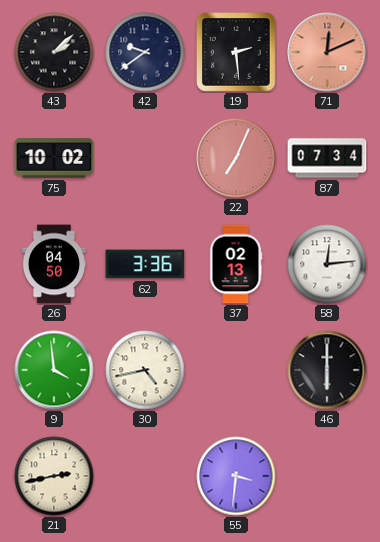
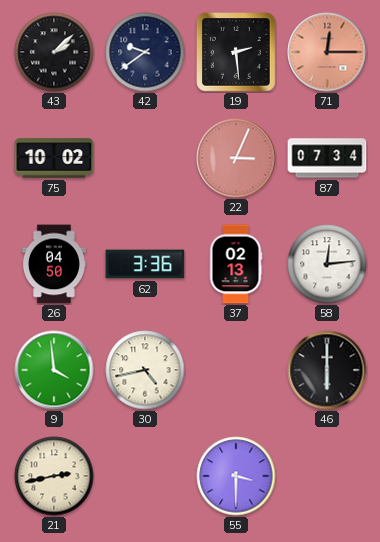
71: 12:11 -> 12:15
22: 7:04 -> 3:04
55: 3:31 -> 3:30
